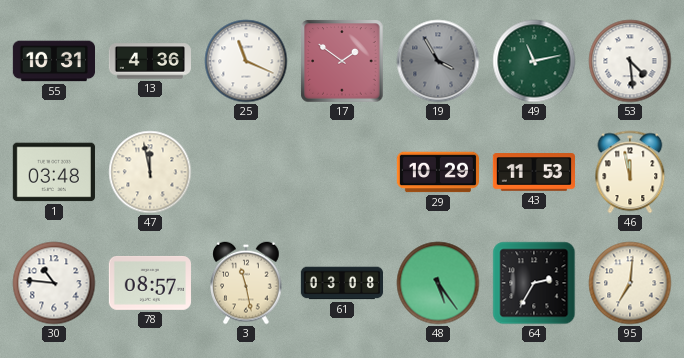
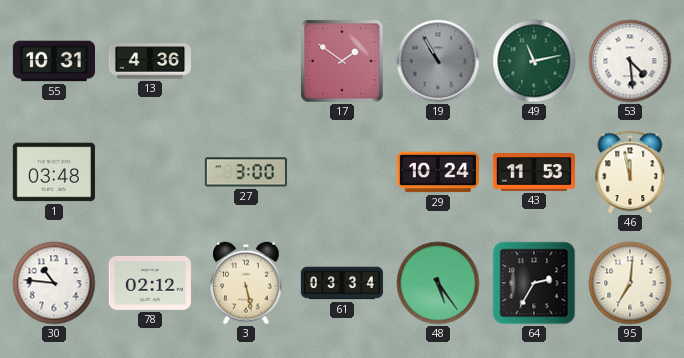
25: 11:19 -> none
19: 3:55 -> 10:55
47: 11:58 -> none
27: none -> 3:00
29: 10:29 -> 10:24
78: 08:57 -> 02:12
3: 11:28 -> 5:28
61: 03:08 -> 03:34
